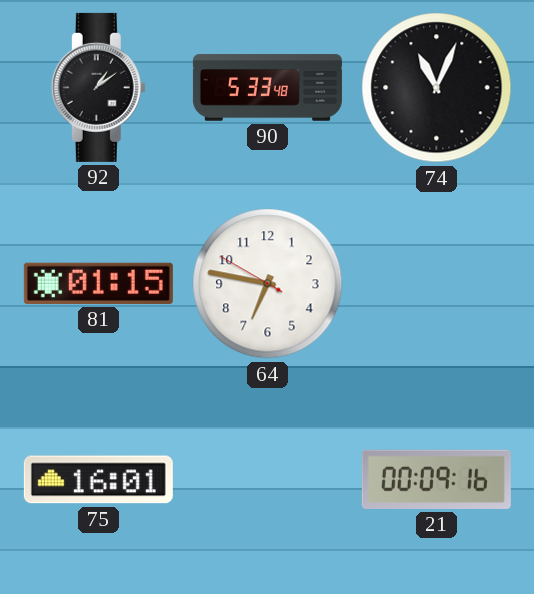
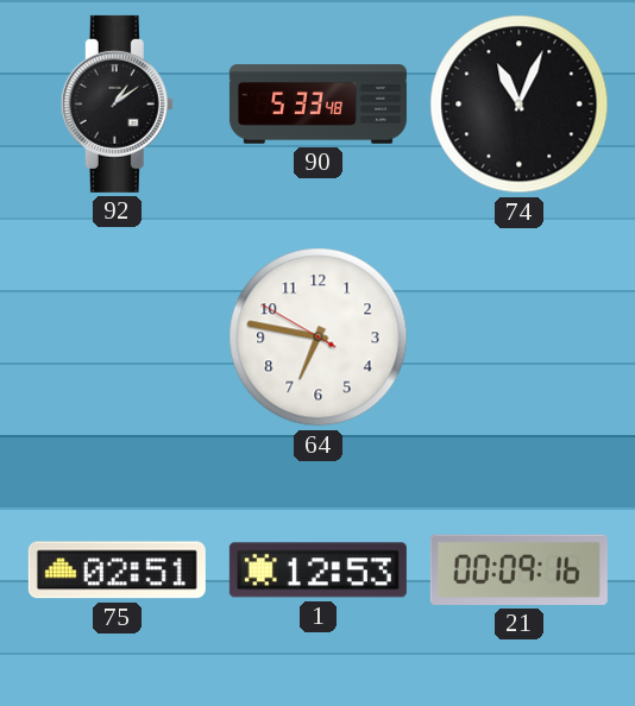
81: 01:15 -> none
75: 16:01 -> 02:51
1: none -> 12:53
